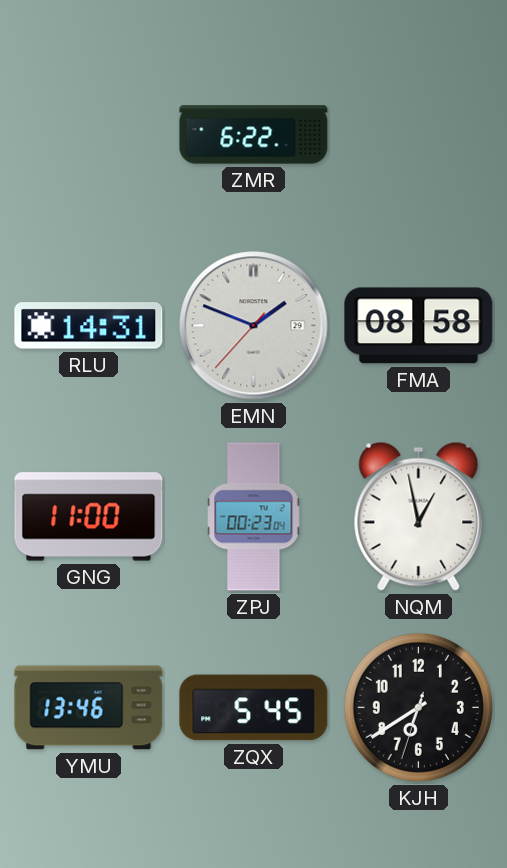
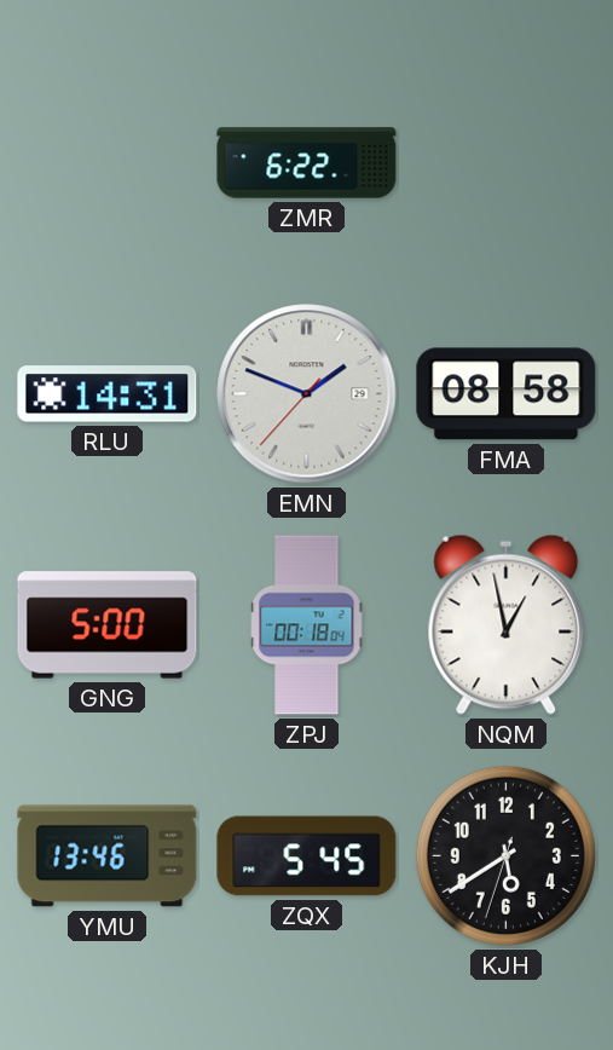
GNG: 11:00 -> 5:00
ZPJ: 00:23 -> 00:18
KJH: 6:39 -> 5:39
